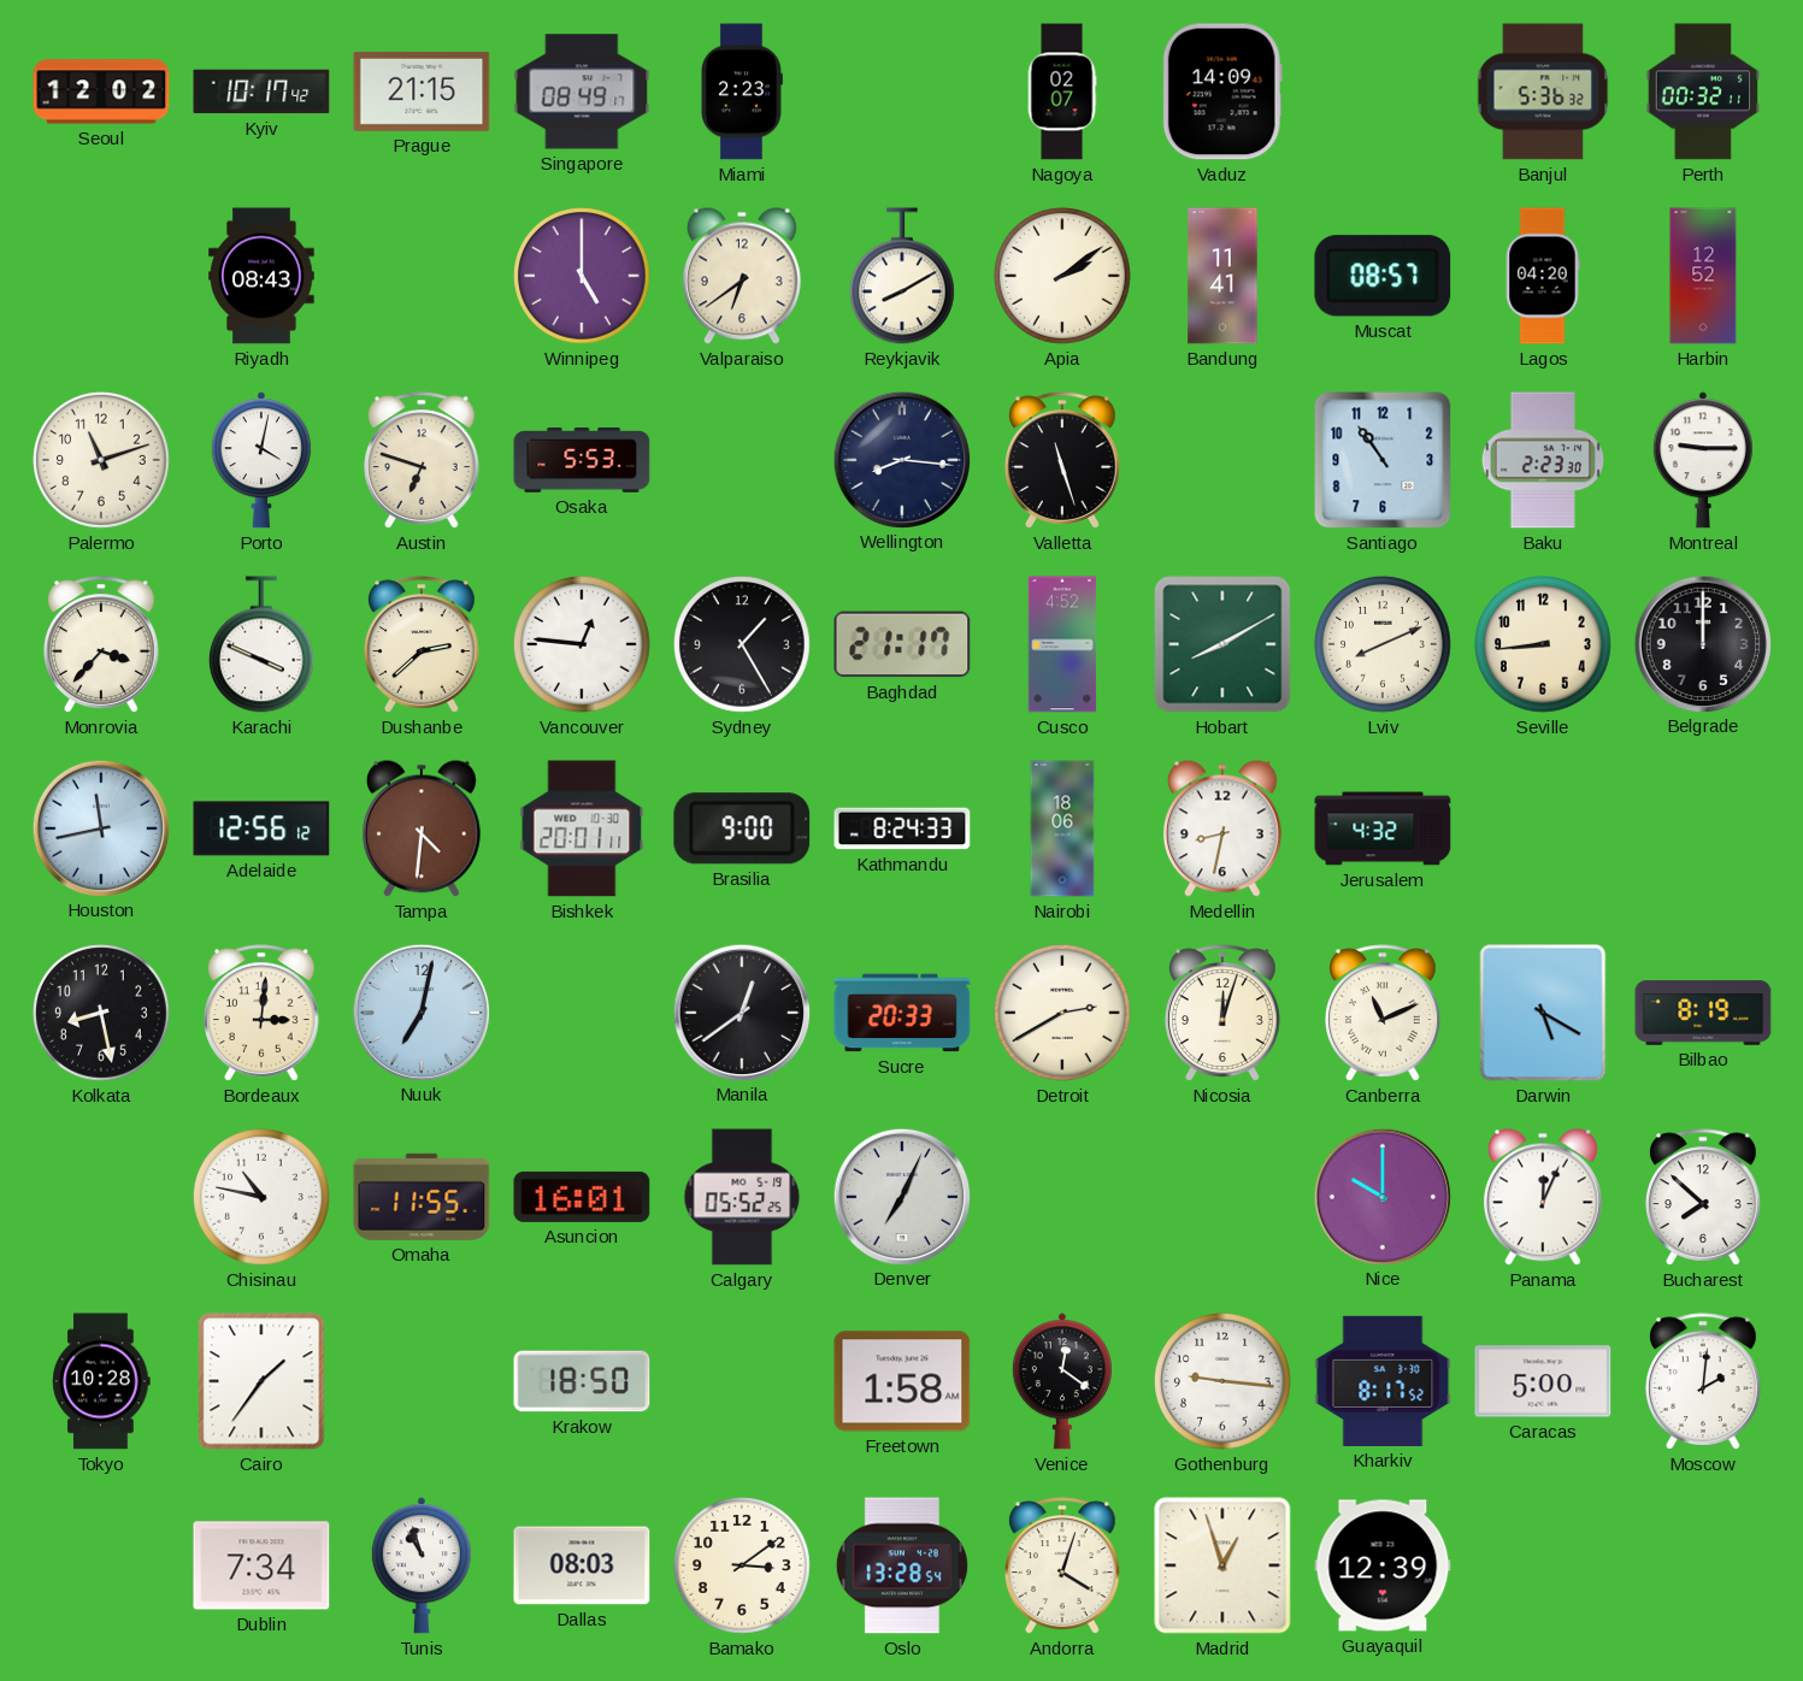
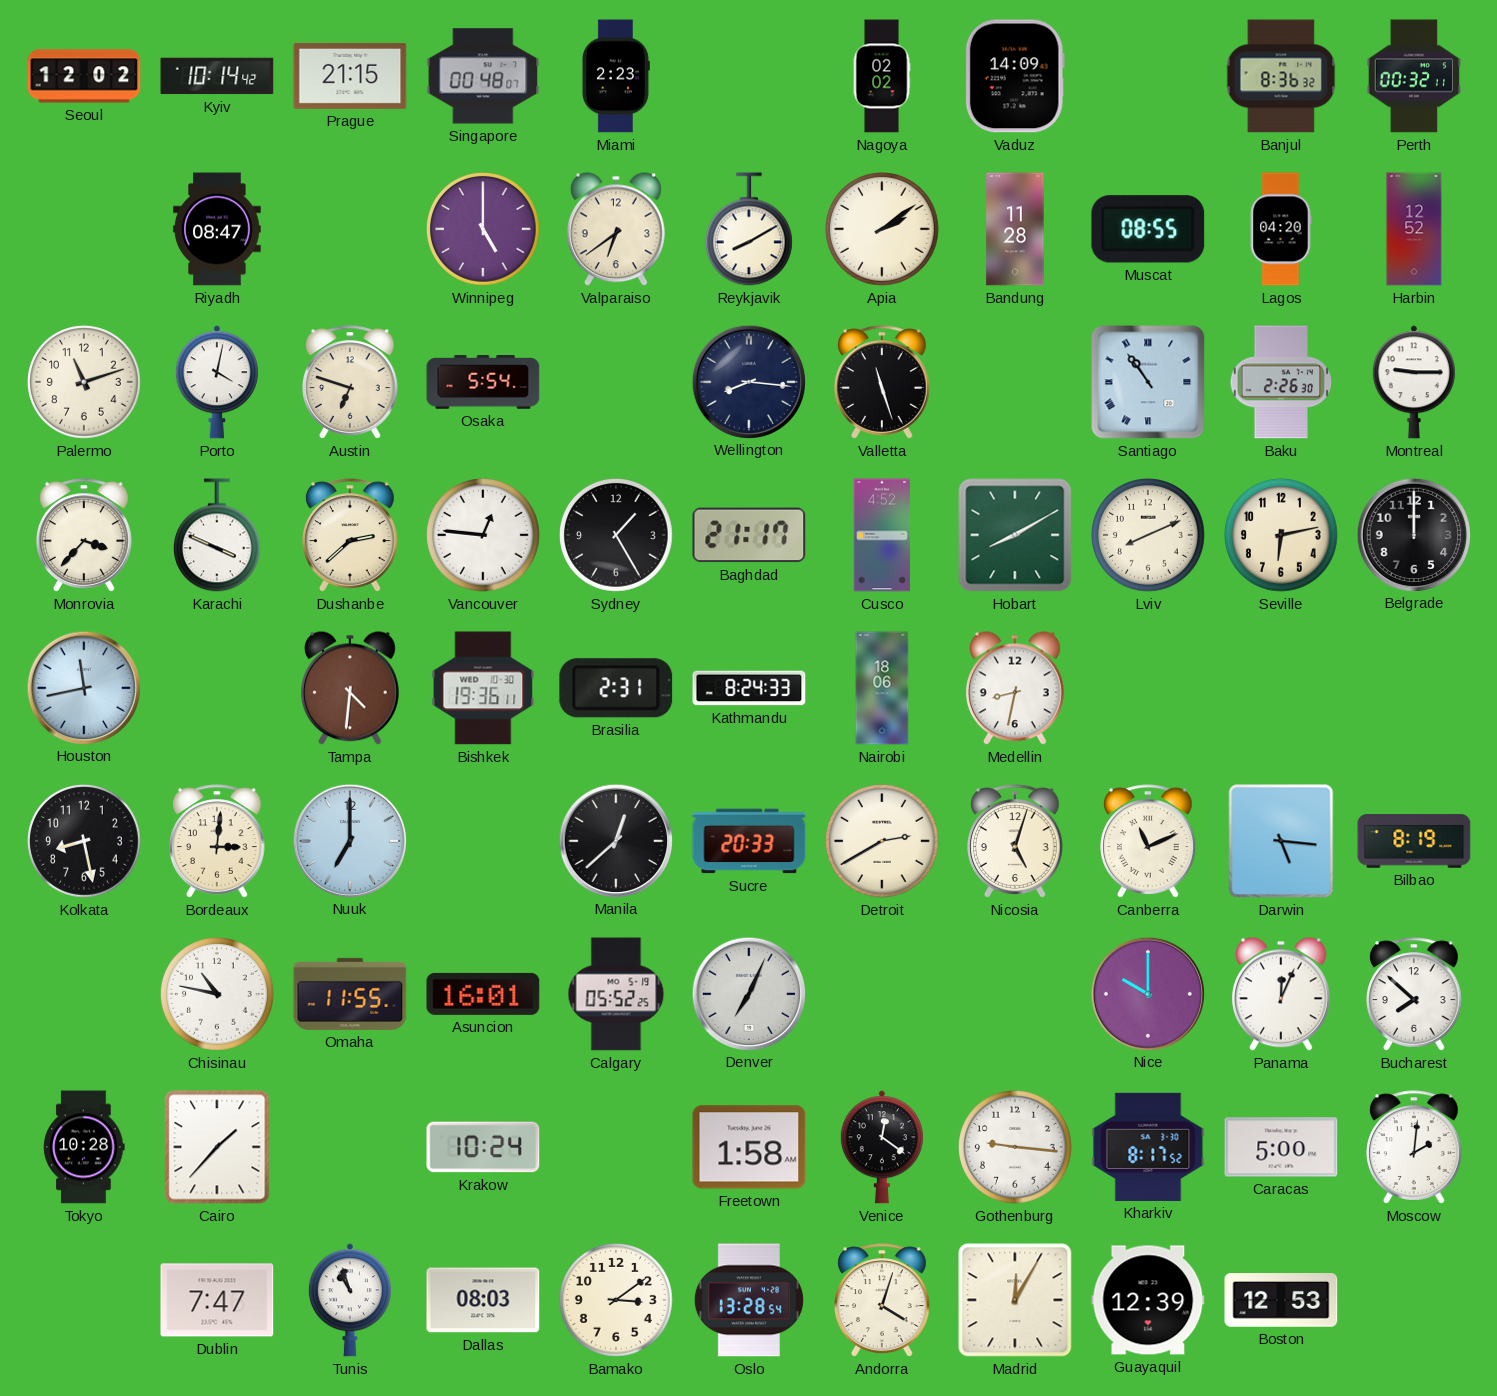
Kyiv: 10:17 -> 10:14
Singapore: 08:49 -> 00:48
Nagoya: 02:07 -> 02:02
Banjul: 5:36 -> 8:36
Riyadh: 08:43 -> 08:47
Bandung: 11:41 -> 11:28
Muscat: 08:57 -> 08:55
Osaka: 5:53 -> 5:54
Santiago numerals: Arabic -> Roman
Baku: 2:23 -> 2:26
Seville: 8:44 -> 6:13
Adelaide: 12:56 -> none
Bishkek: 20:01 -> 19:36
Brasilia: 9:00 -> 2:31
Jerusalem: 4:32 -> none
Nuuk: 7:02 -> 7:00
Manila: 12:39 -> 12:38
Nicosia: 12:03 -> 5:03
Darwin: 5:20 -> 5:16
Cairo: 1:36 -> 1:37
Krakow: 18:50 -> 10:24
Dublin: 7:34 -> 7:47
Madrid: 12:57 -> 12:05
Boston: none -> 12:53
